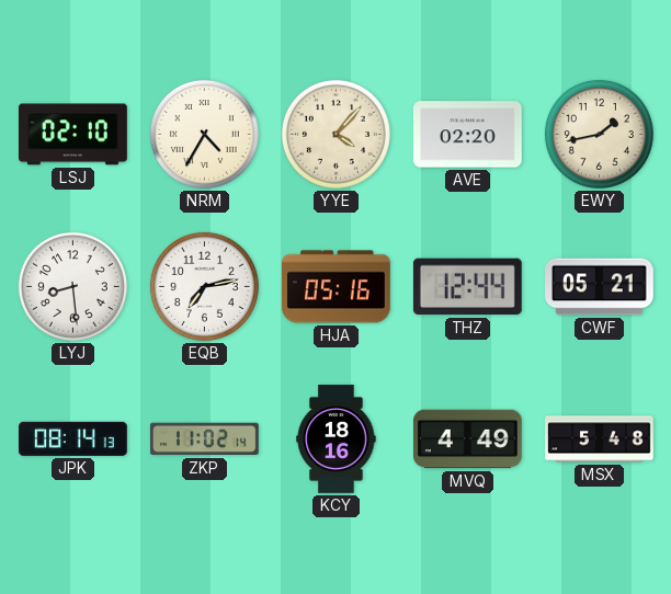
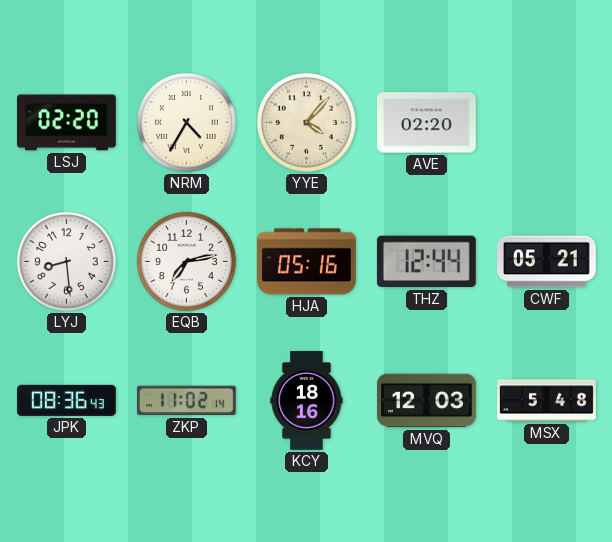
LSJ: 02:10 -> 02:20
EWY: 1:43 -> none
JPK: 08:14 -> 08:36
MVQ: 4:49 -> 12:03
